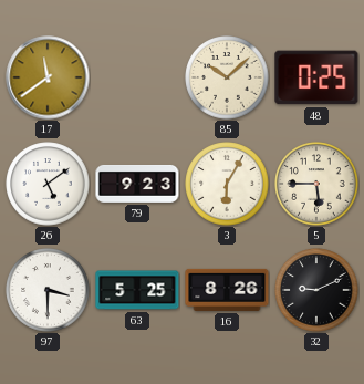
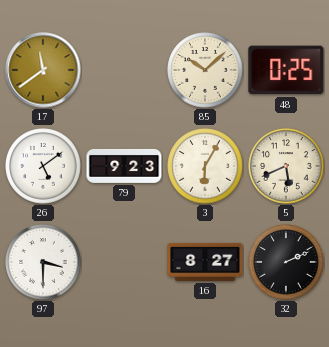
5: 5:45 -> 5:41
63: 5:25 -> none
16: 8:26 -> 8:27
32: 9:11 -> 2:11
